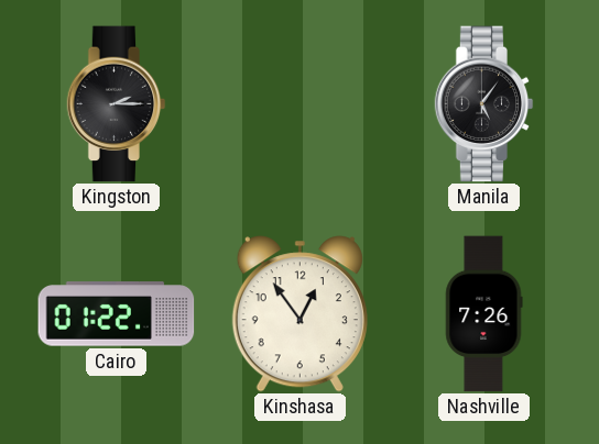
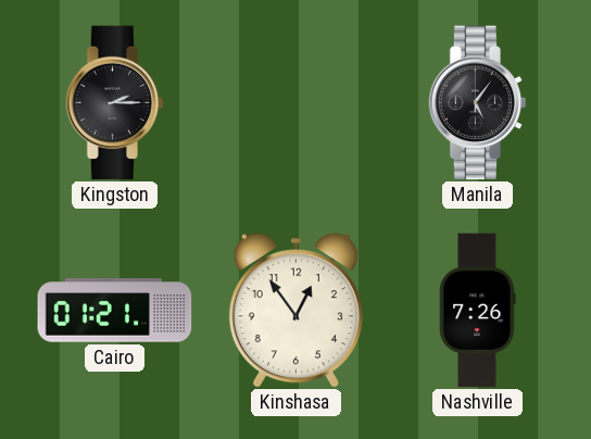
Cairo: 01:22 -> 01:21
